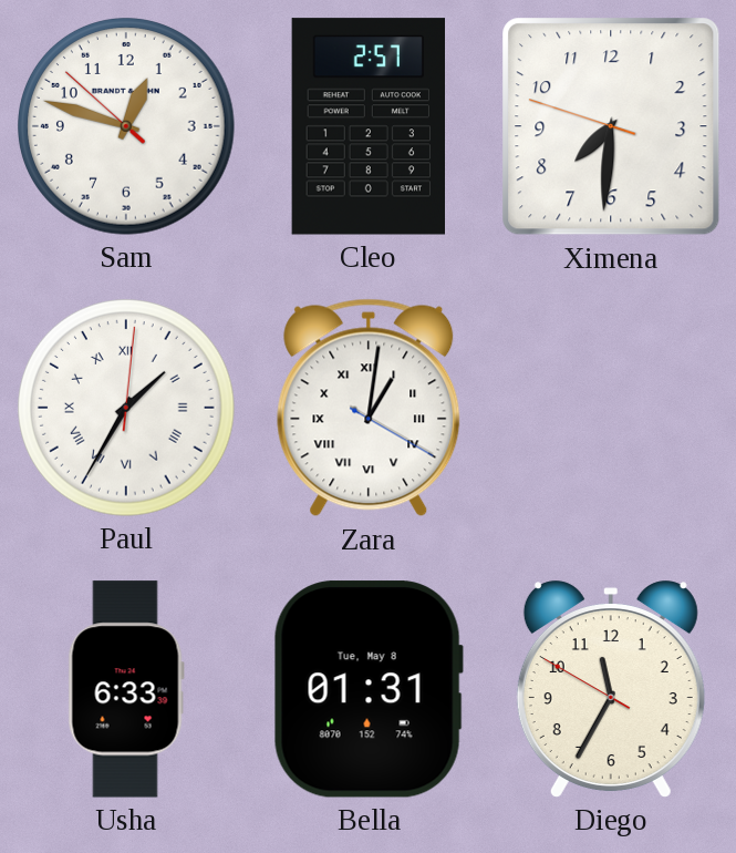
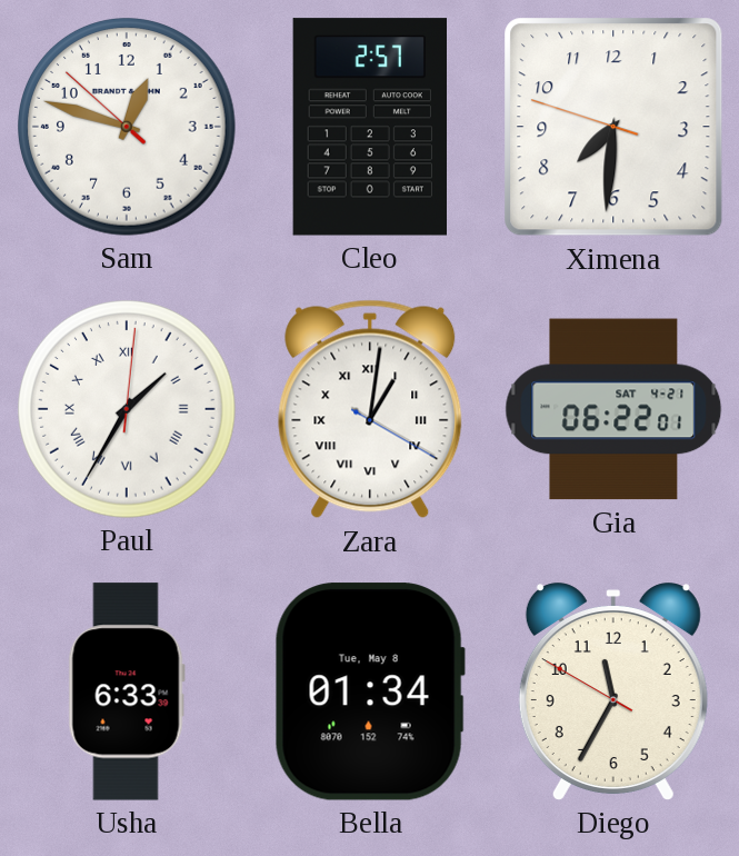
Gia: none -> 06:22
Bella: 01:31 -> 01:34
